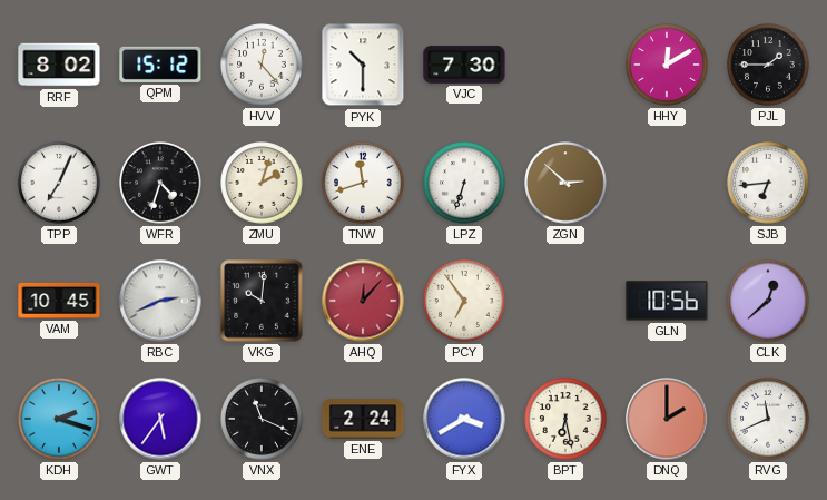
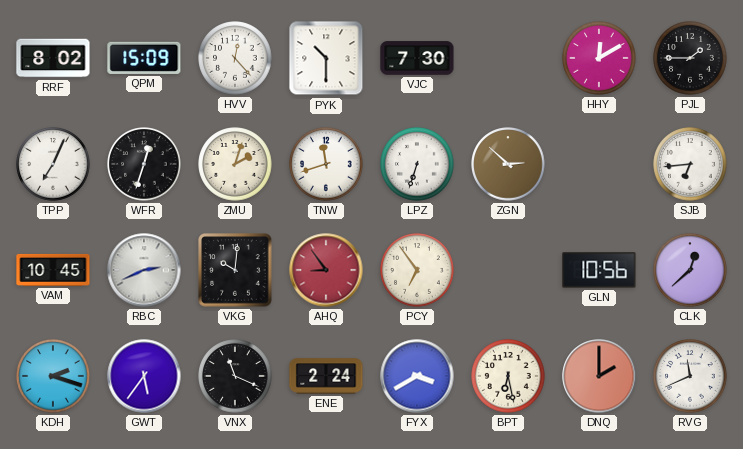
QPM: 15:12 -> 15:09
WFR: 4:33 -> 12:33
AHQ: 12:07 -> 8:54
